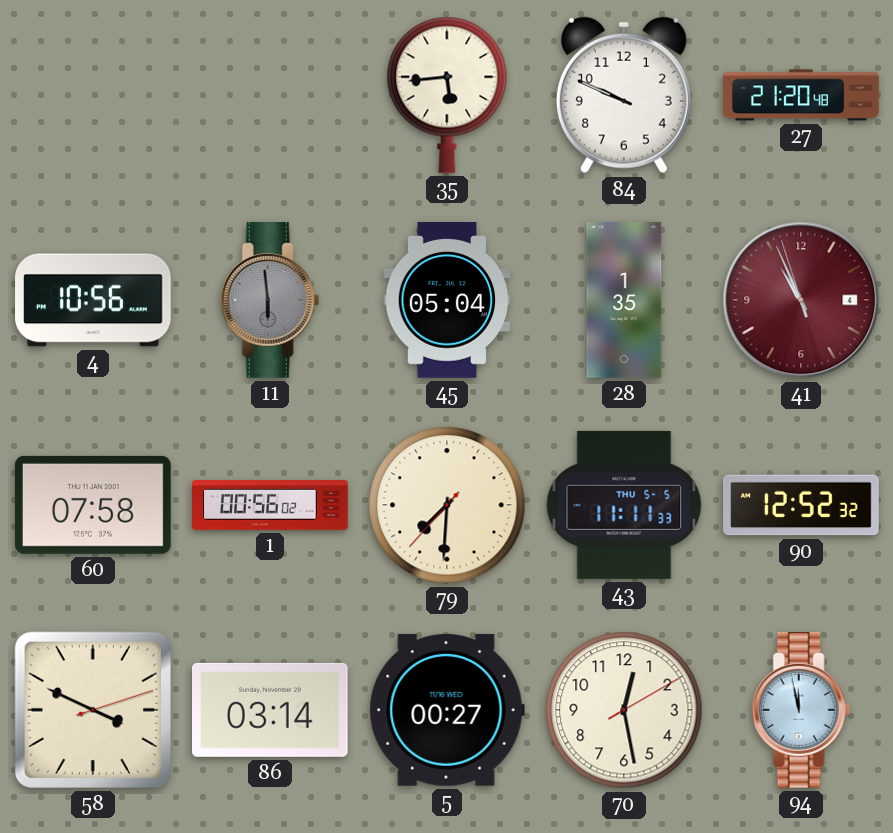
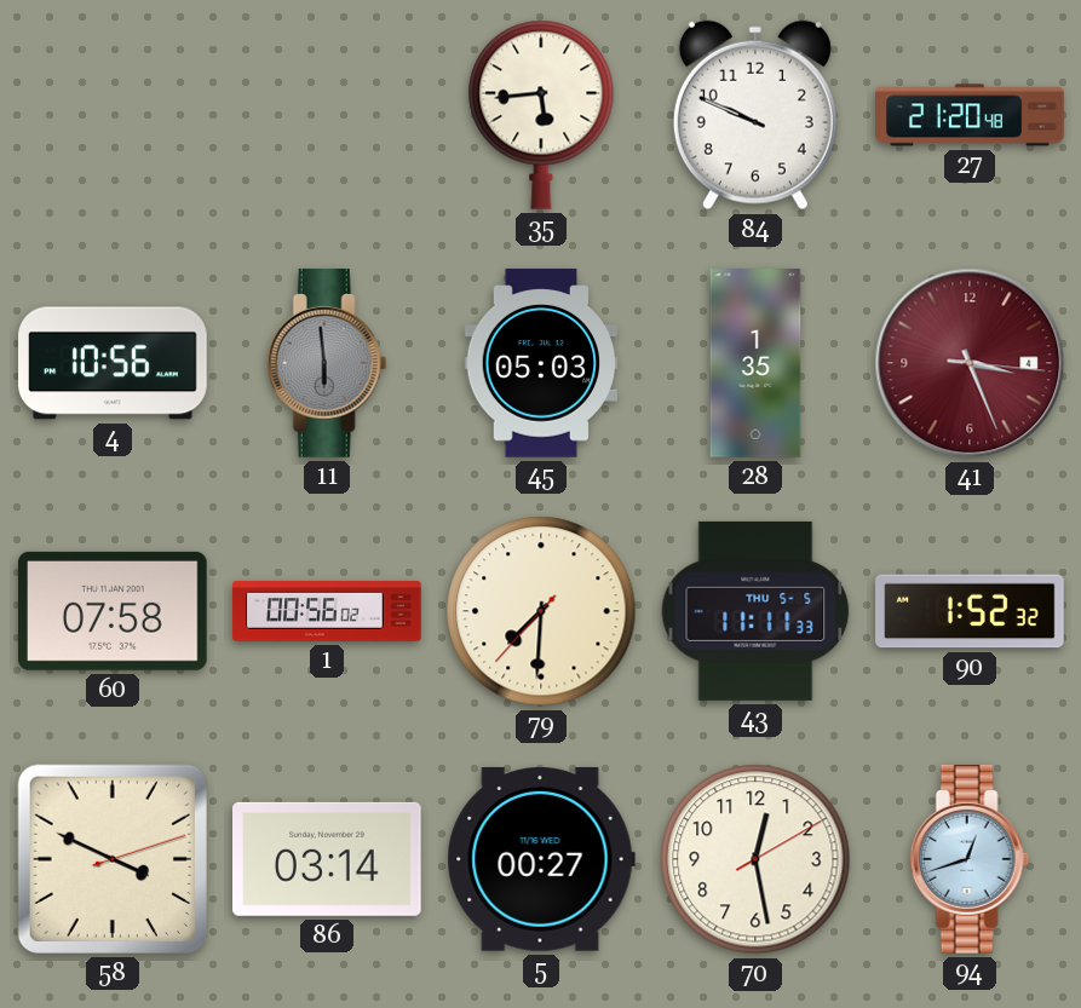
45: 05:04 -> 05:03
41: 10:55 -> 3:26
90: 12:52 -> 1:52
94: 11:58 -> 12:42
